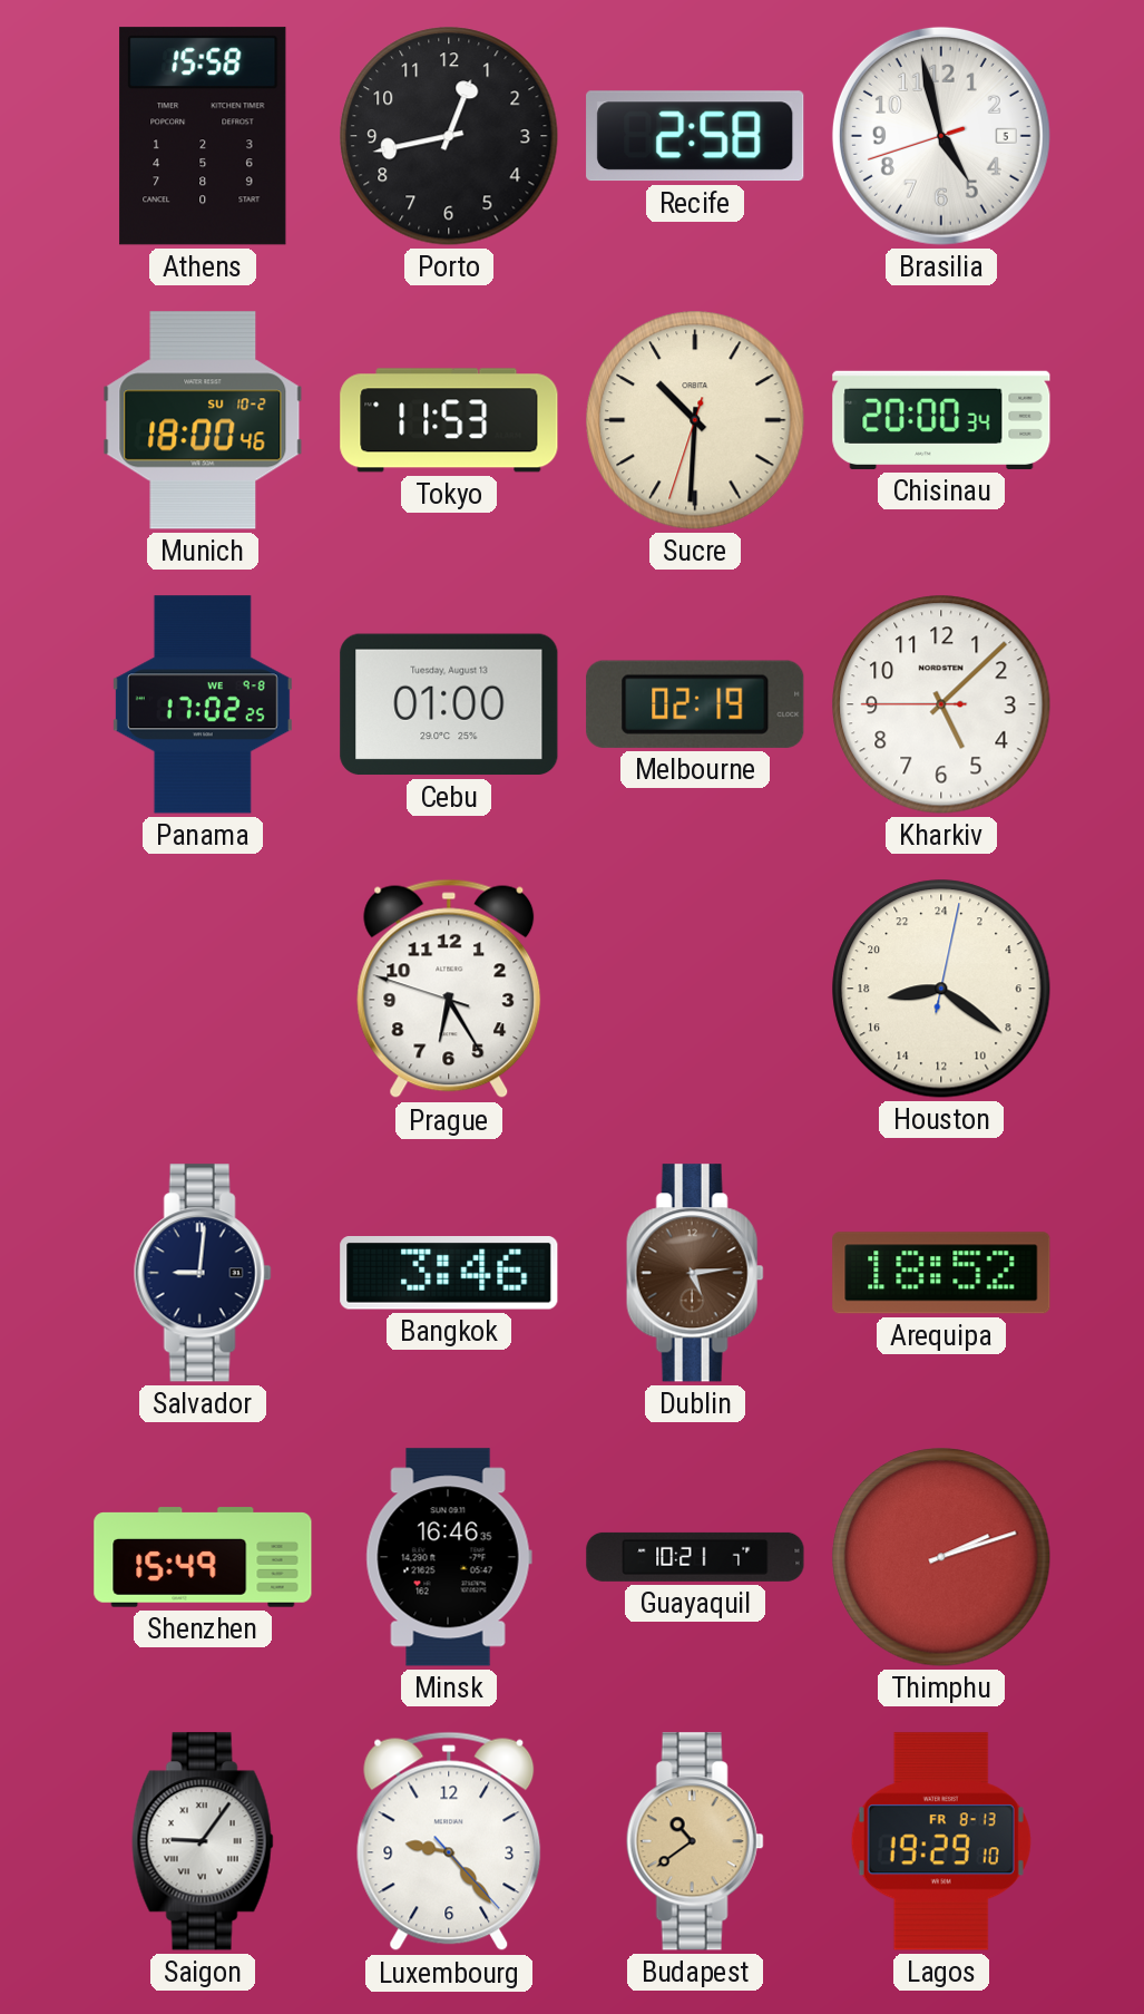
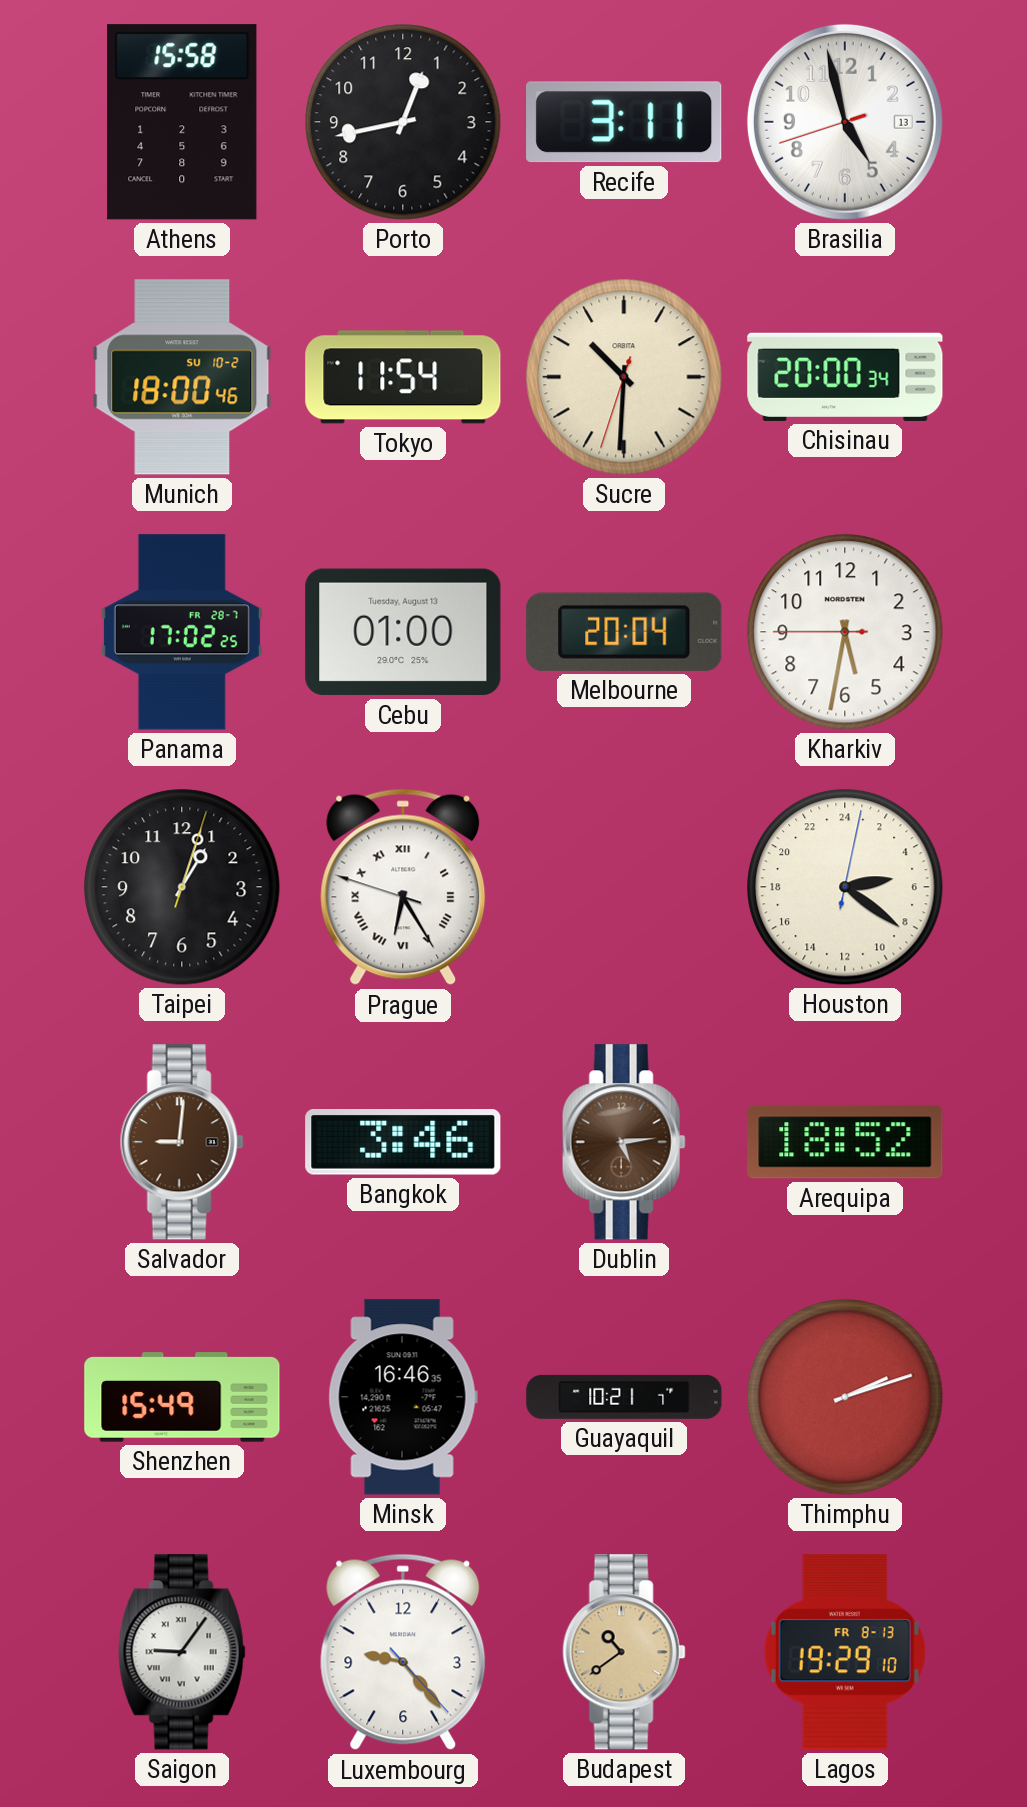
Recife: 2:58 -> 3:11
Brasilia date: 5 -> 13
Tokyo: 11:53 -> 11:54
Panama date: WE 9-8 -> FR 28-7
Melbourne: 02:19 -> 20:04
Kharkiv: 5:07 -> 5:31
Taipei: none -> 1:03
Prague numerals: Arabic -> Roman
Houston: 17:21 -> 5:21
Salvador dial: navy -> brown
